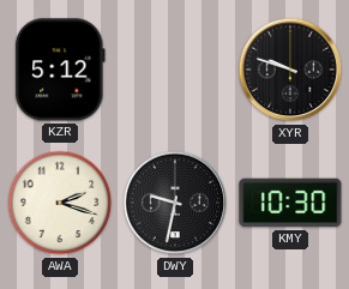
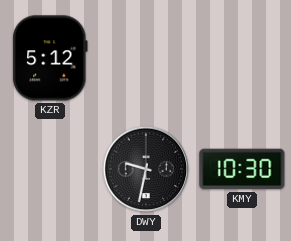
XYR: 9:48 -> none
AWA: 2:18 -> none
